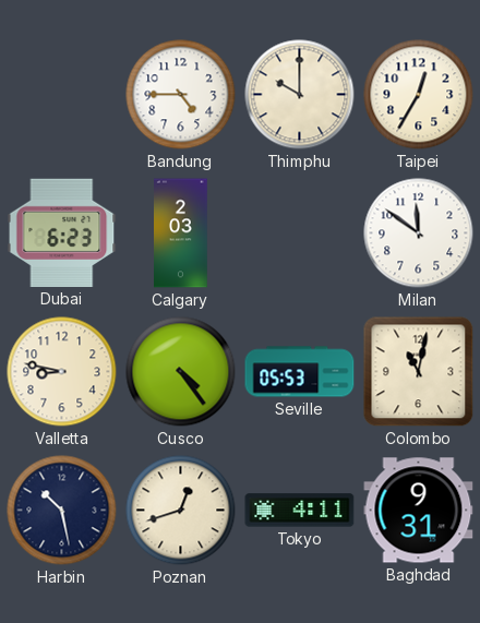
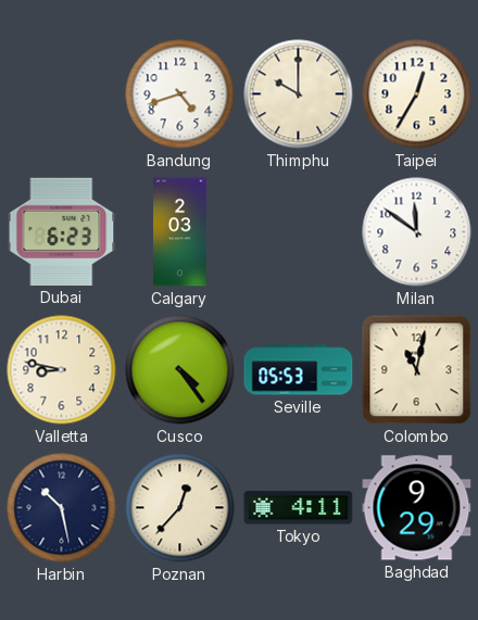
Bandung: 4:45 -> 4:42
Poznan: 12:42 -> 12:37
Baghdad: 9:31 -> 9:29
